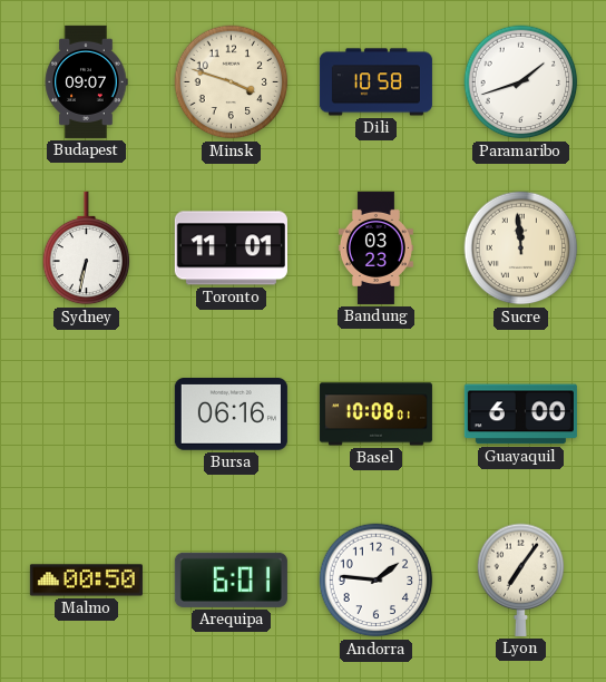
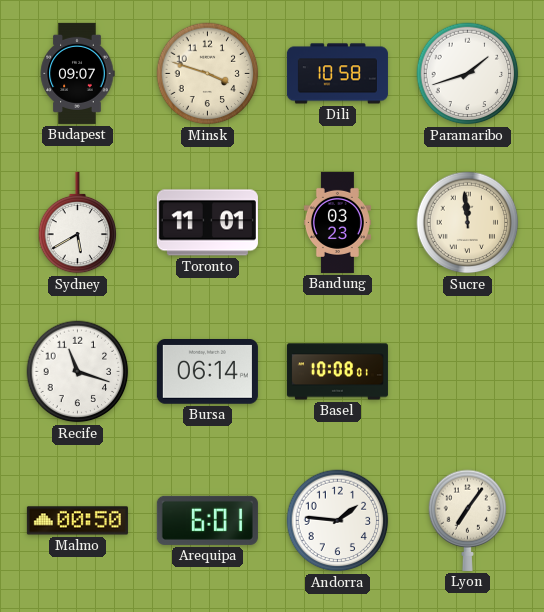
Sydney: 6:32 -> 5:40
Recife: none -> 11:18
Bursa: 06:16 -> 06:14
Guayaquil: 6:00 -> none
